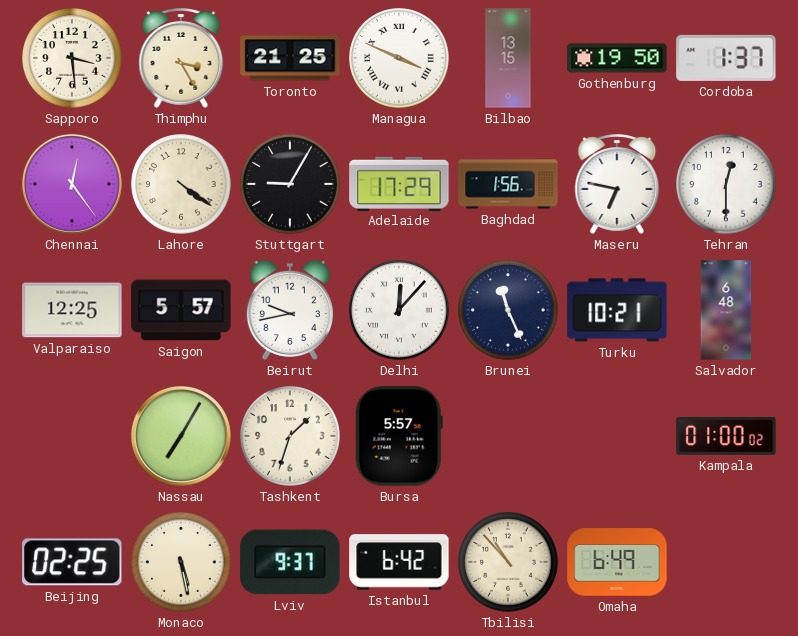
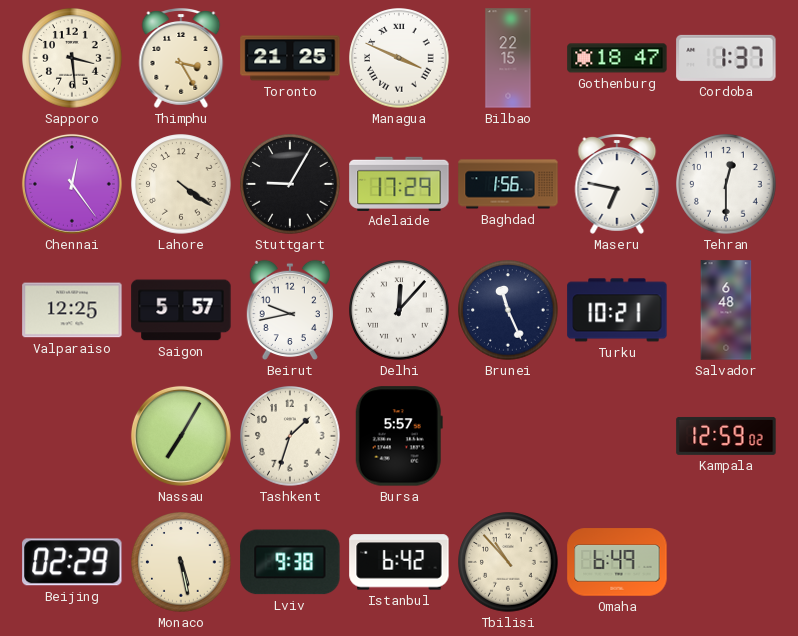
Bilbao: 13:15 -> 22:15
Gothenburg: 19:50 -> 18:47
Kampala: 01:00 -> 12:59
Beijing: 02:25 -> 02:29
Lviv: 9:37 -> 9:38
